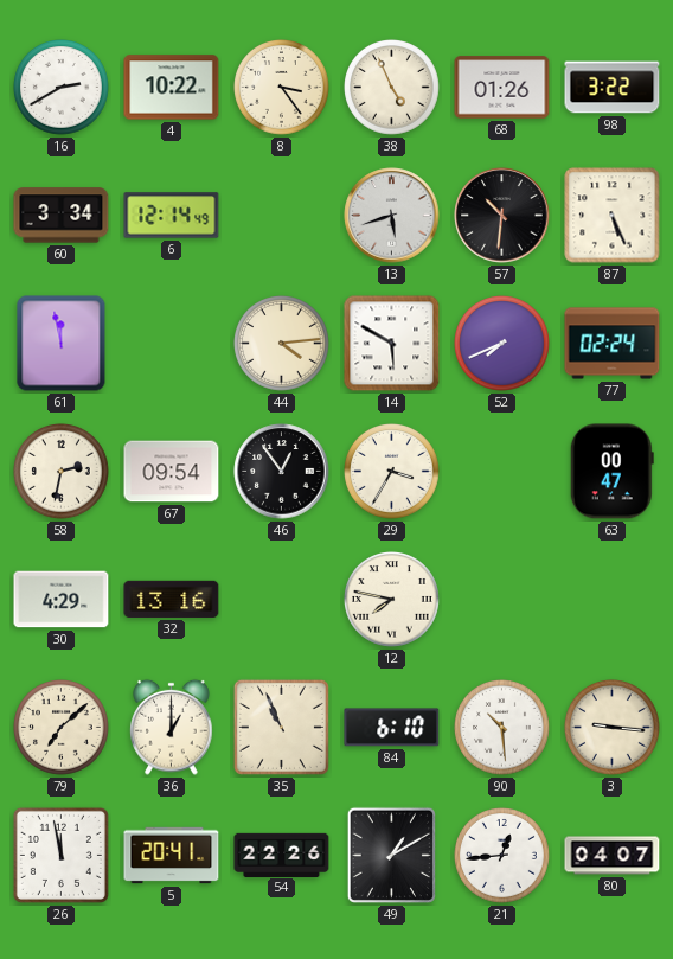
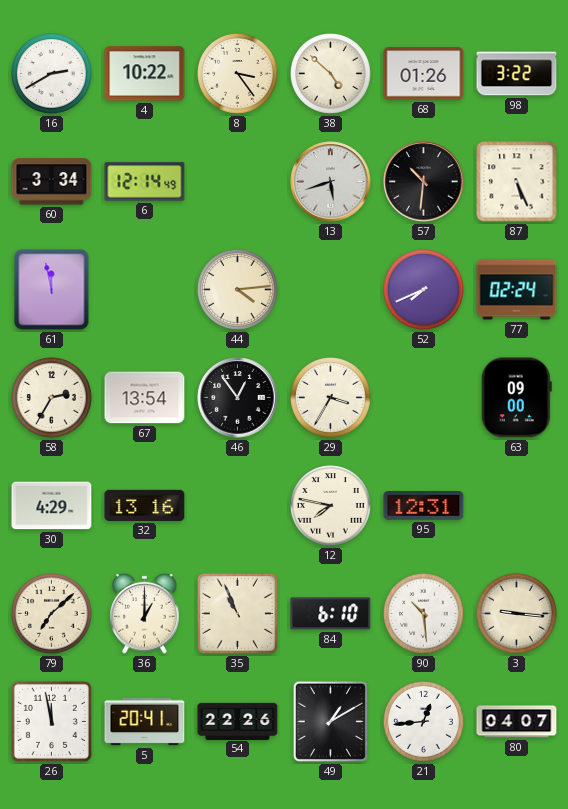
38: 4:56 -> 4:52
14: 5:50 -> none
58: 2:32 -> 2:35
67: 09:54 -> 13:54
63: 00:47 -> 09:00
95: none -> 12:31
